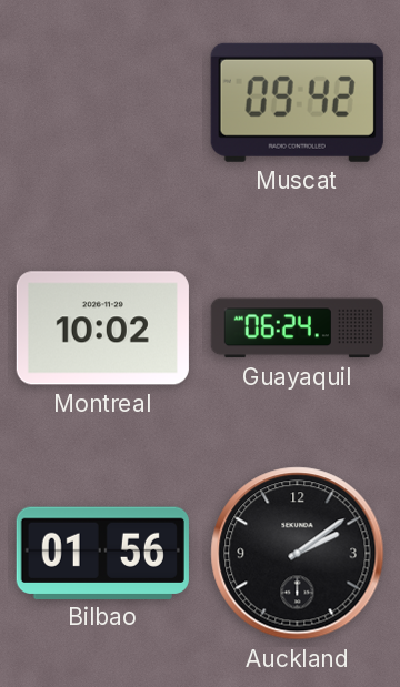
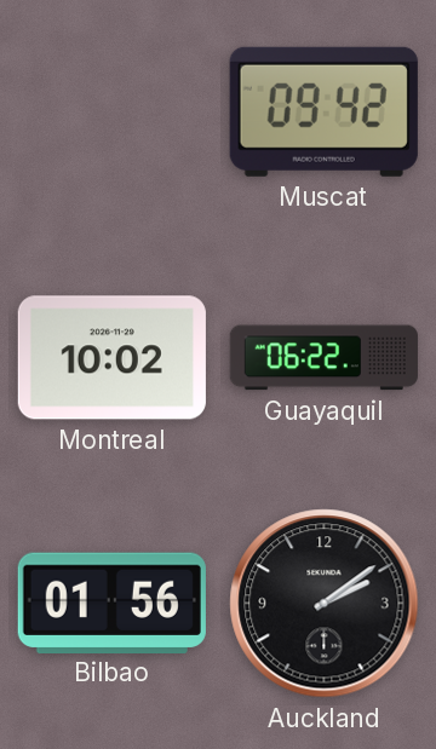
Guayaquil: 06:24 -> 06:22
